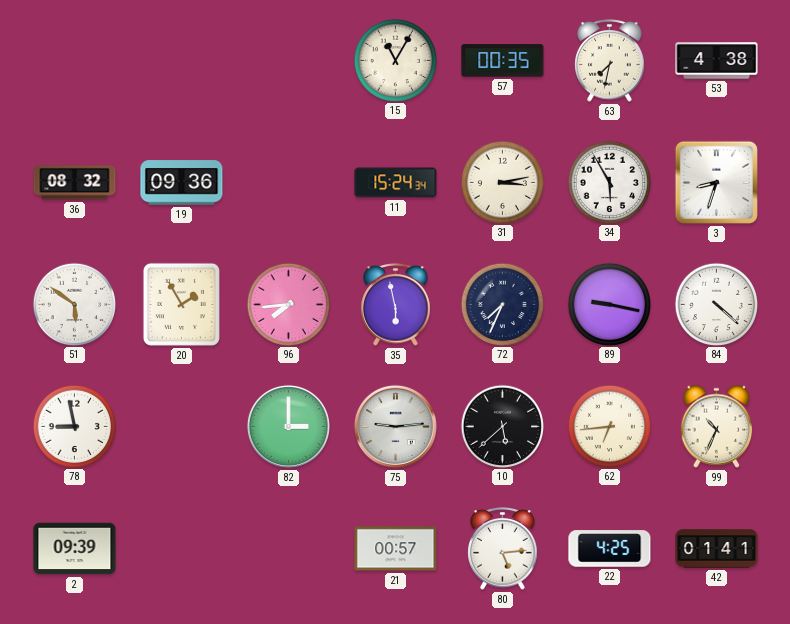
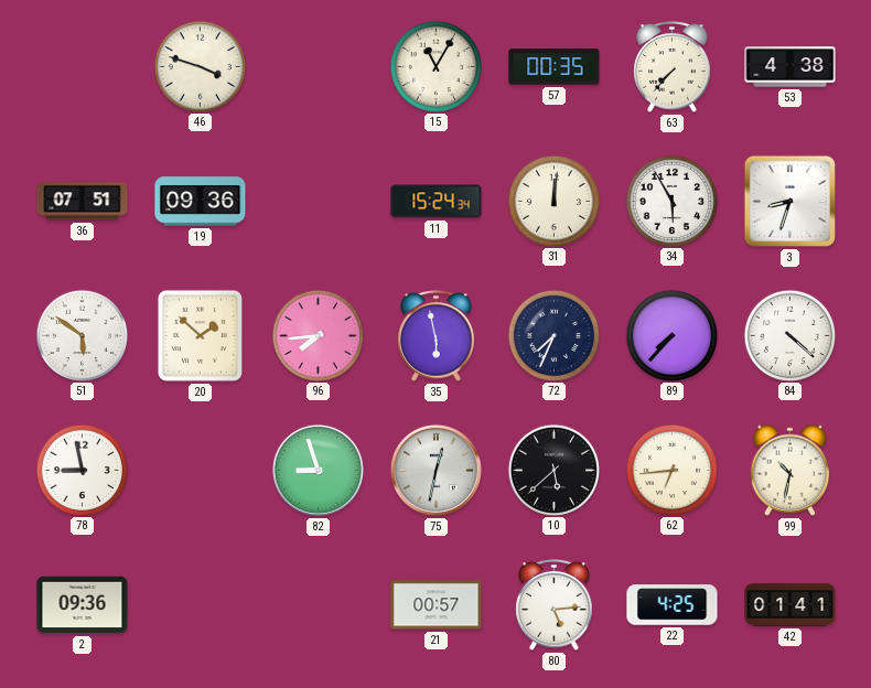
46: none -> 3:48
63: 7:32 -> 7:37
36: 08:32 -> 07:51
31: 3:13 -> 12:01
20: 1:55 -> 1:52
89: 9:17 -> 7:37
82: 3:00 -> 8:57
75: 9:14 -> 12:32
99: 10:34 -> 10:32
2: 09:39 -> 09:36
